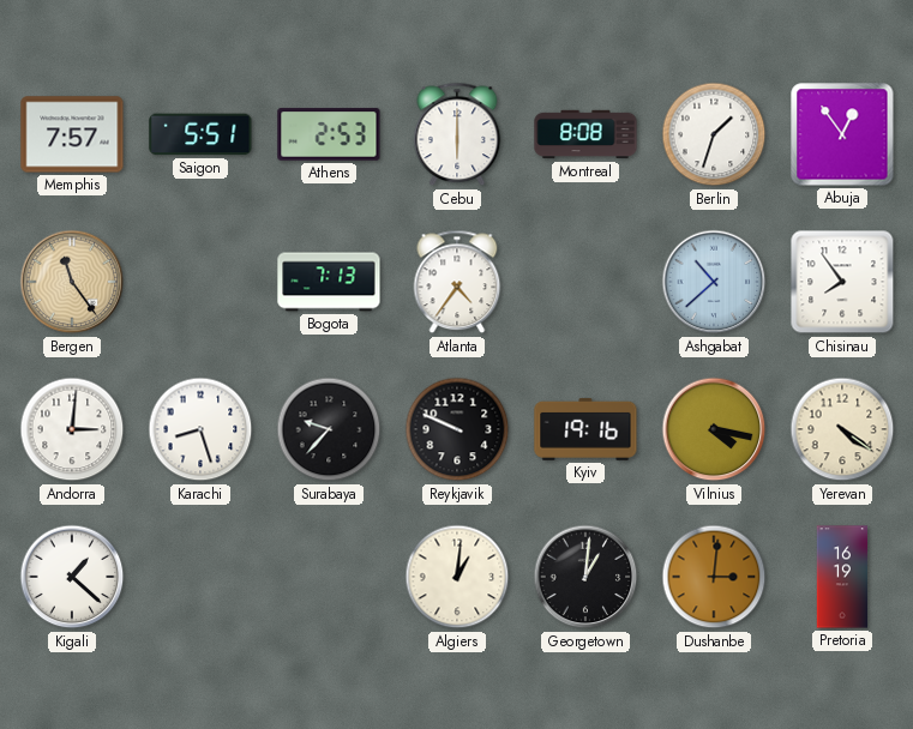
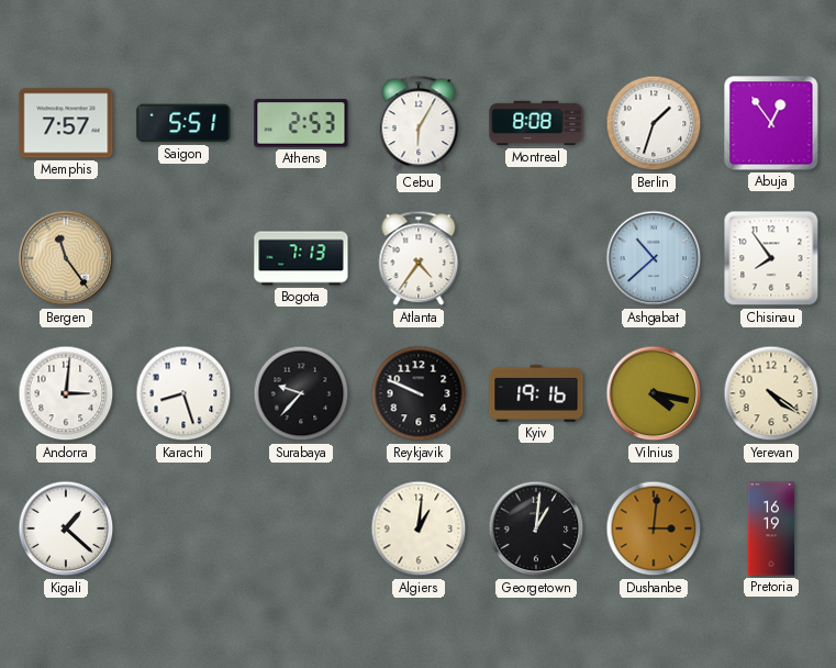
Cebu: 6:00 -> 6:05
